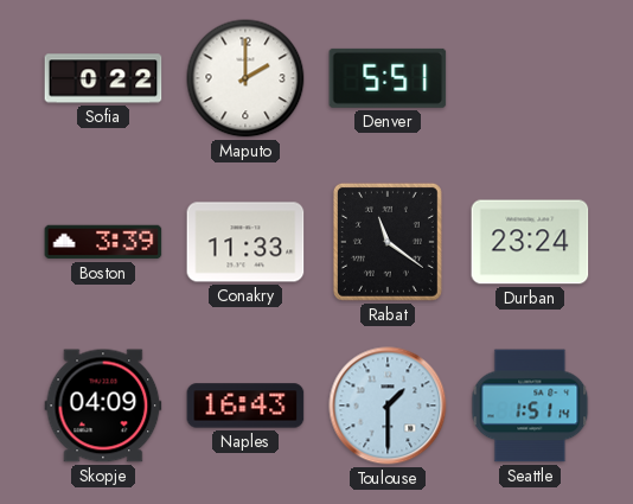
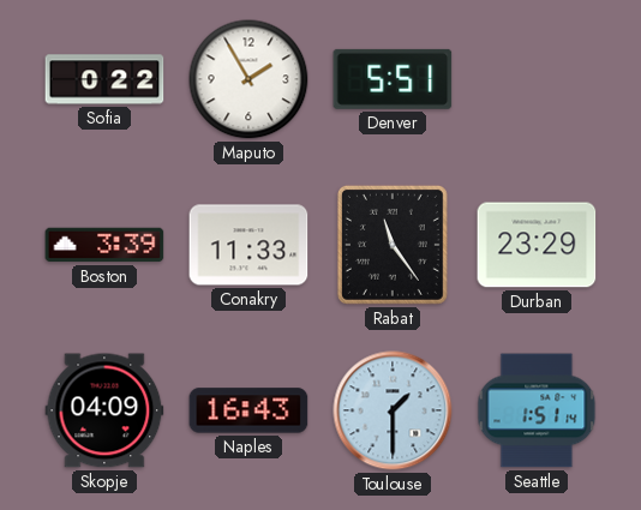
Maputo: 2:00 -> 1:55
Rabat: 11:21 -> 11:24
Durban: 23:24 -> 23:29
